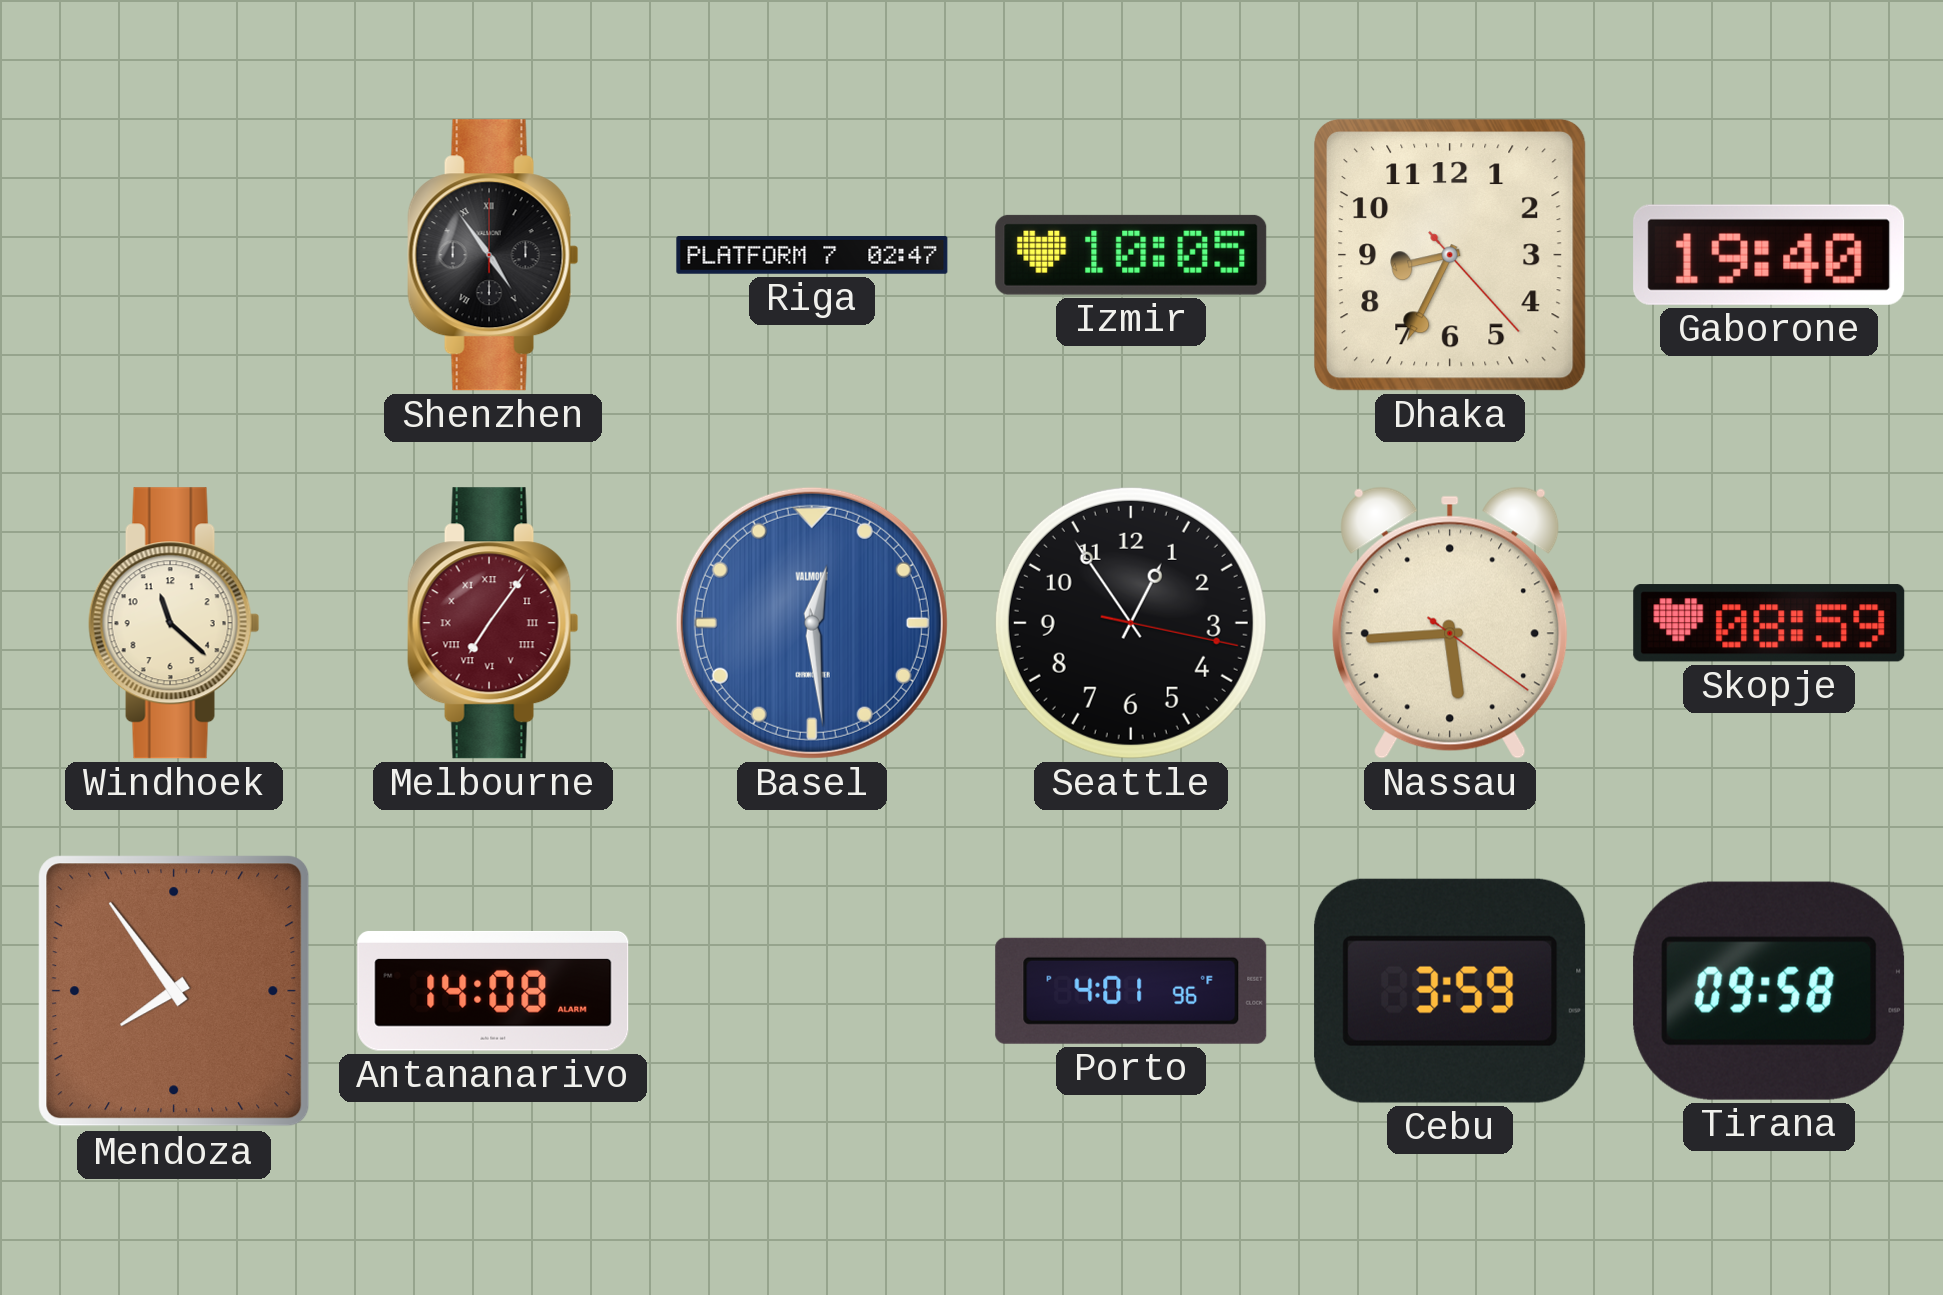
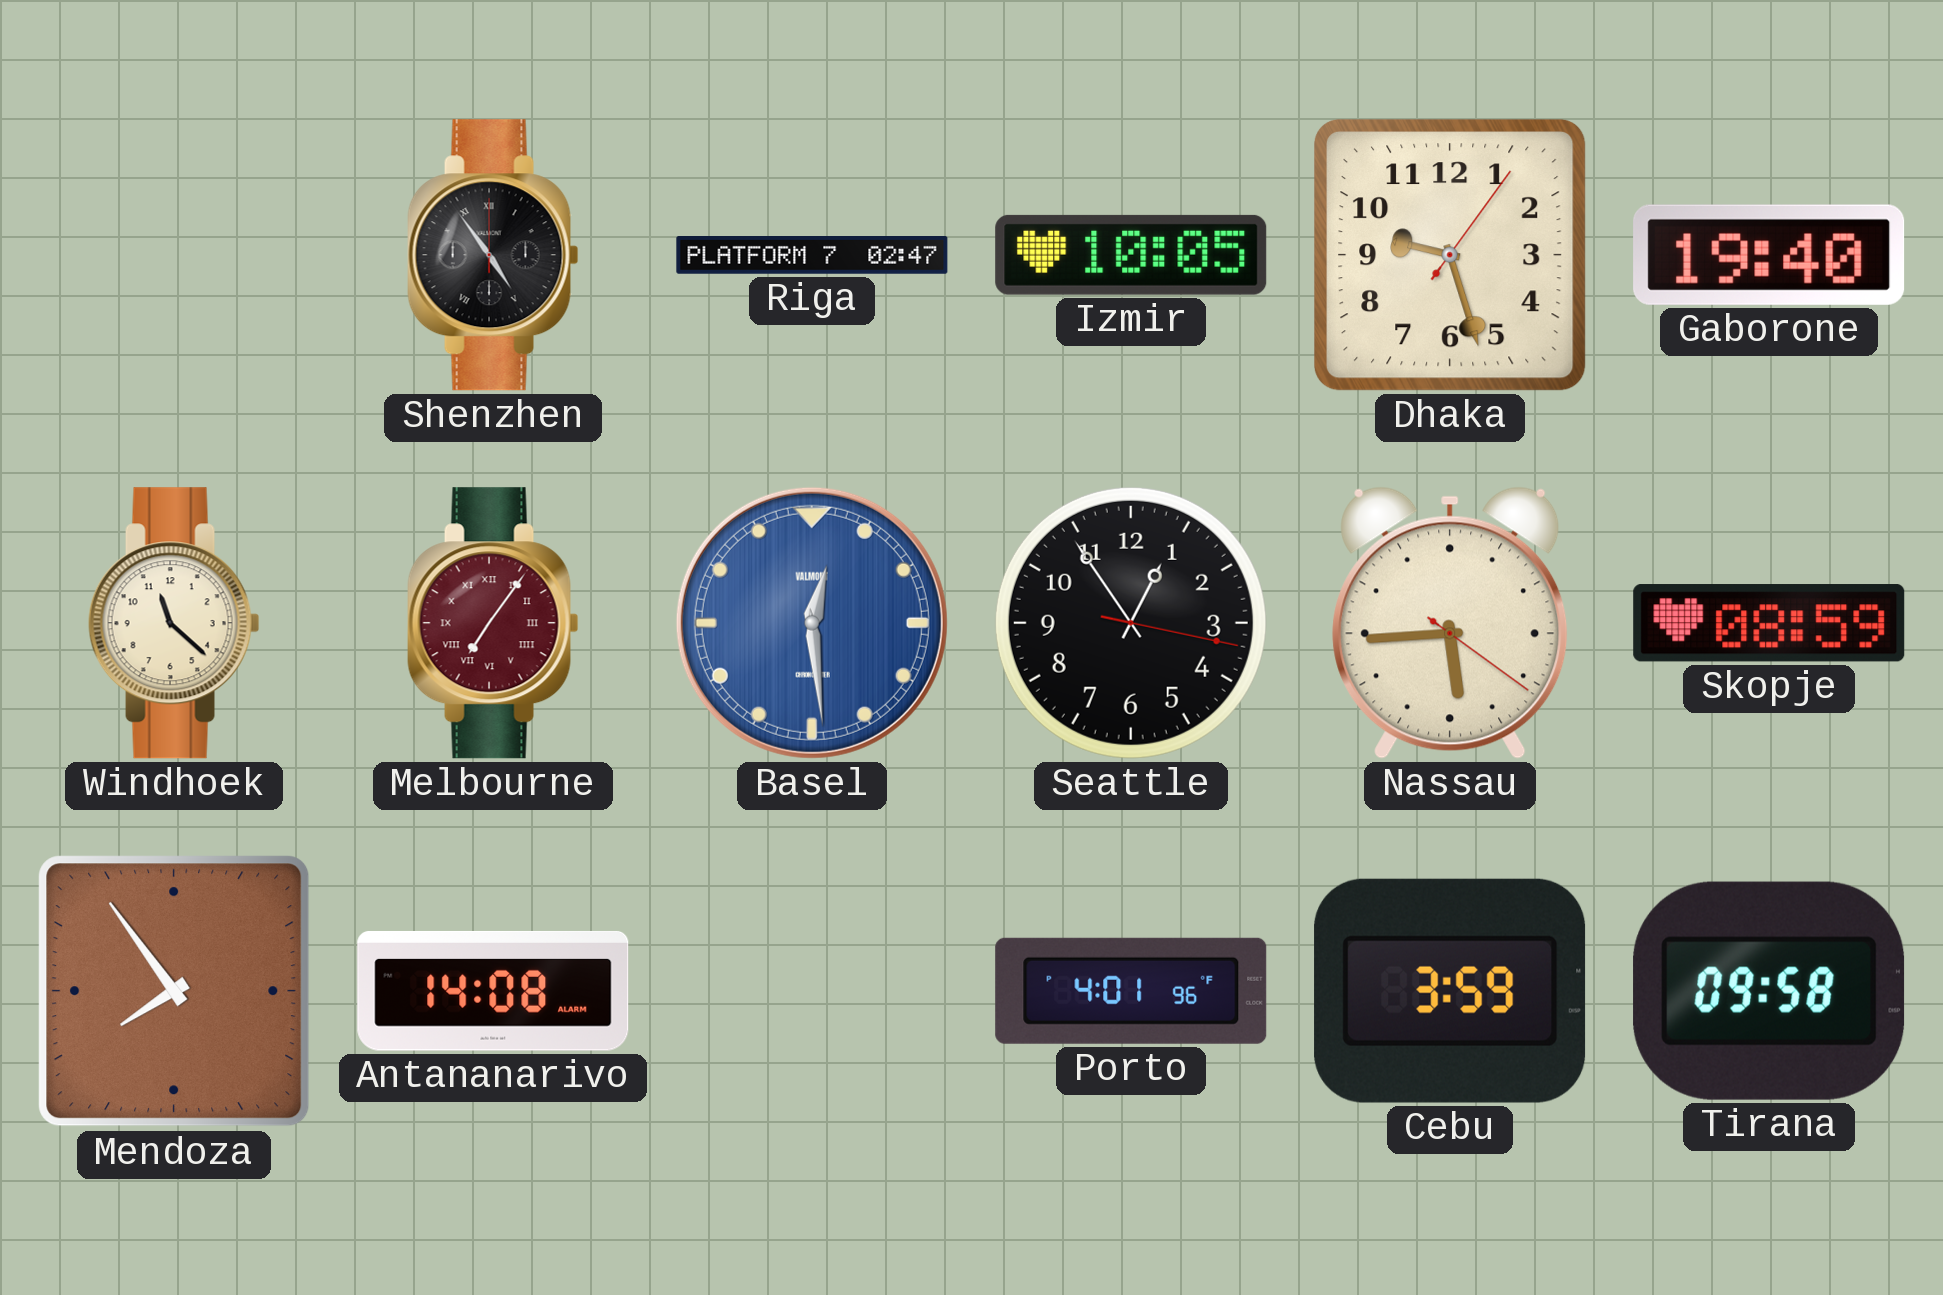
Dhaka: 8:34 -> 9:27
